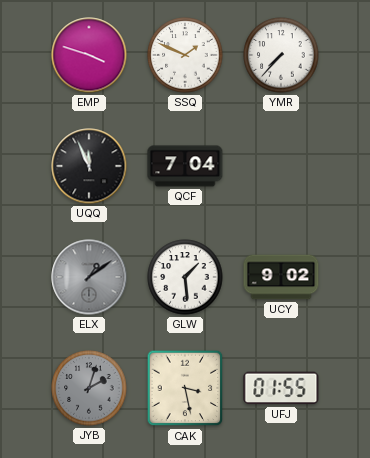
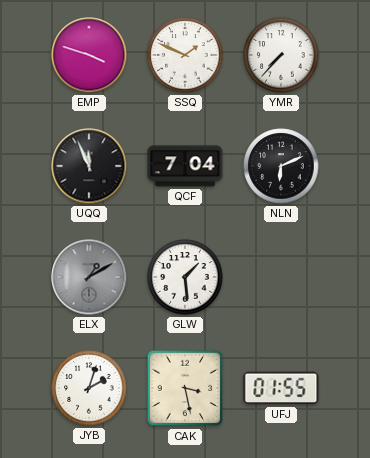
NLN: none -> 6:11
ELX: 1:09 -> 1:10
UCY: 9:02 -> none
JYB dial: grey -> white
